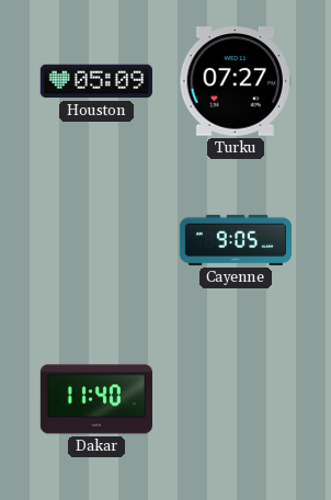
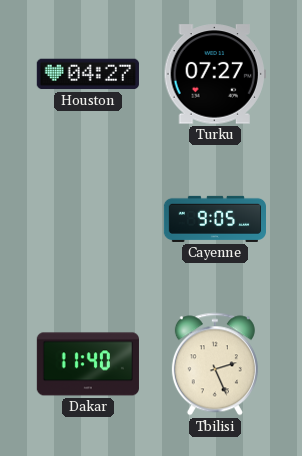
Houston: 05:09 -> 04:27
Tbilisi: none -> 2:26
